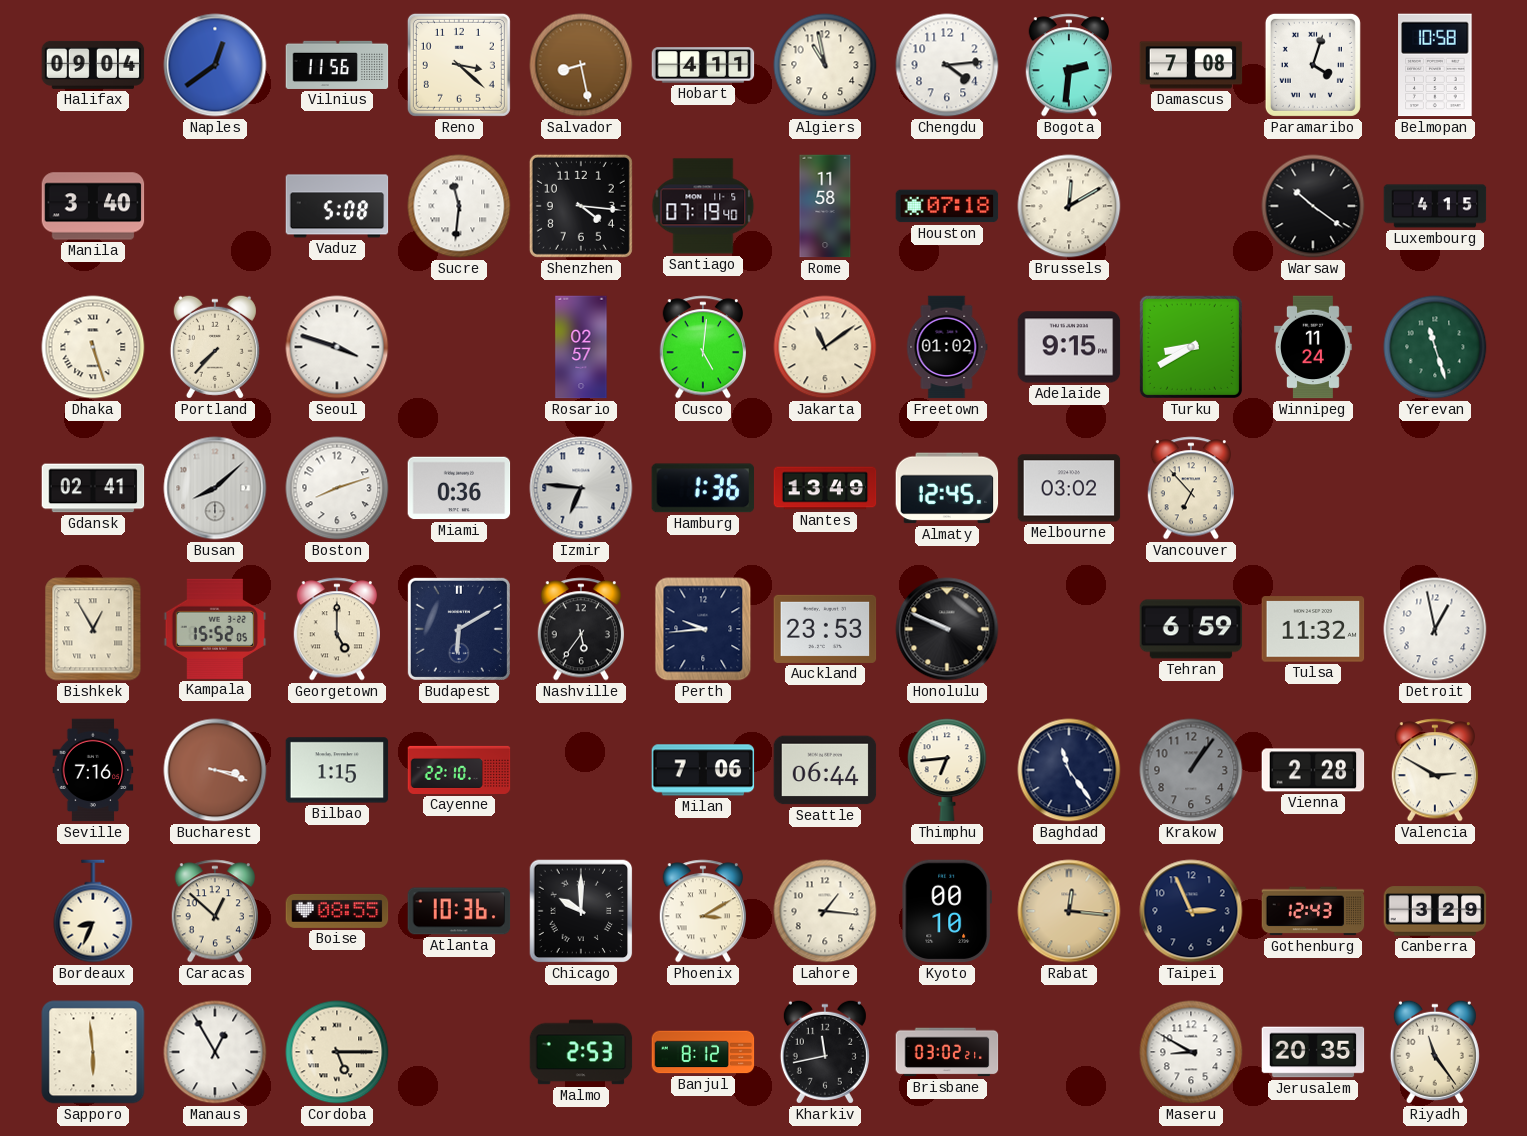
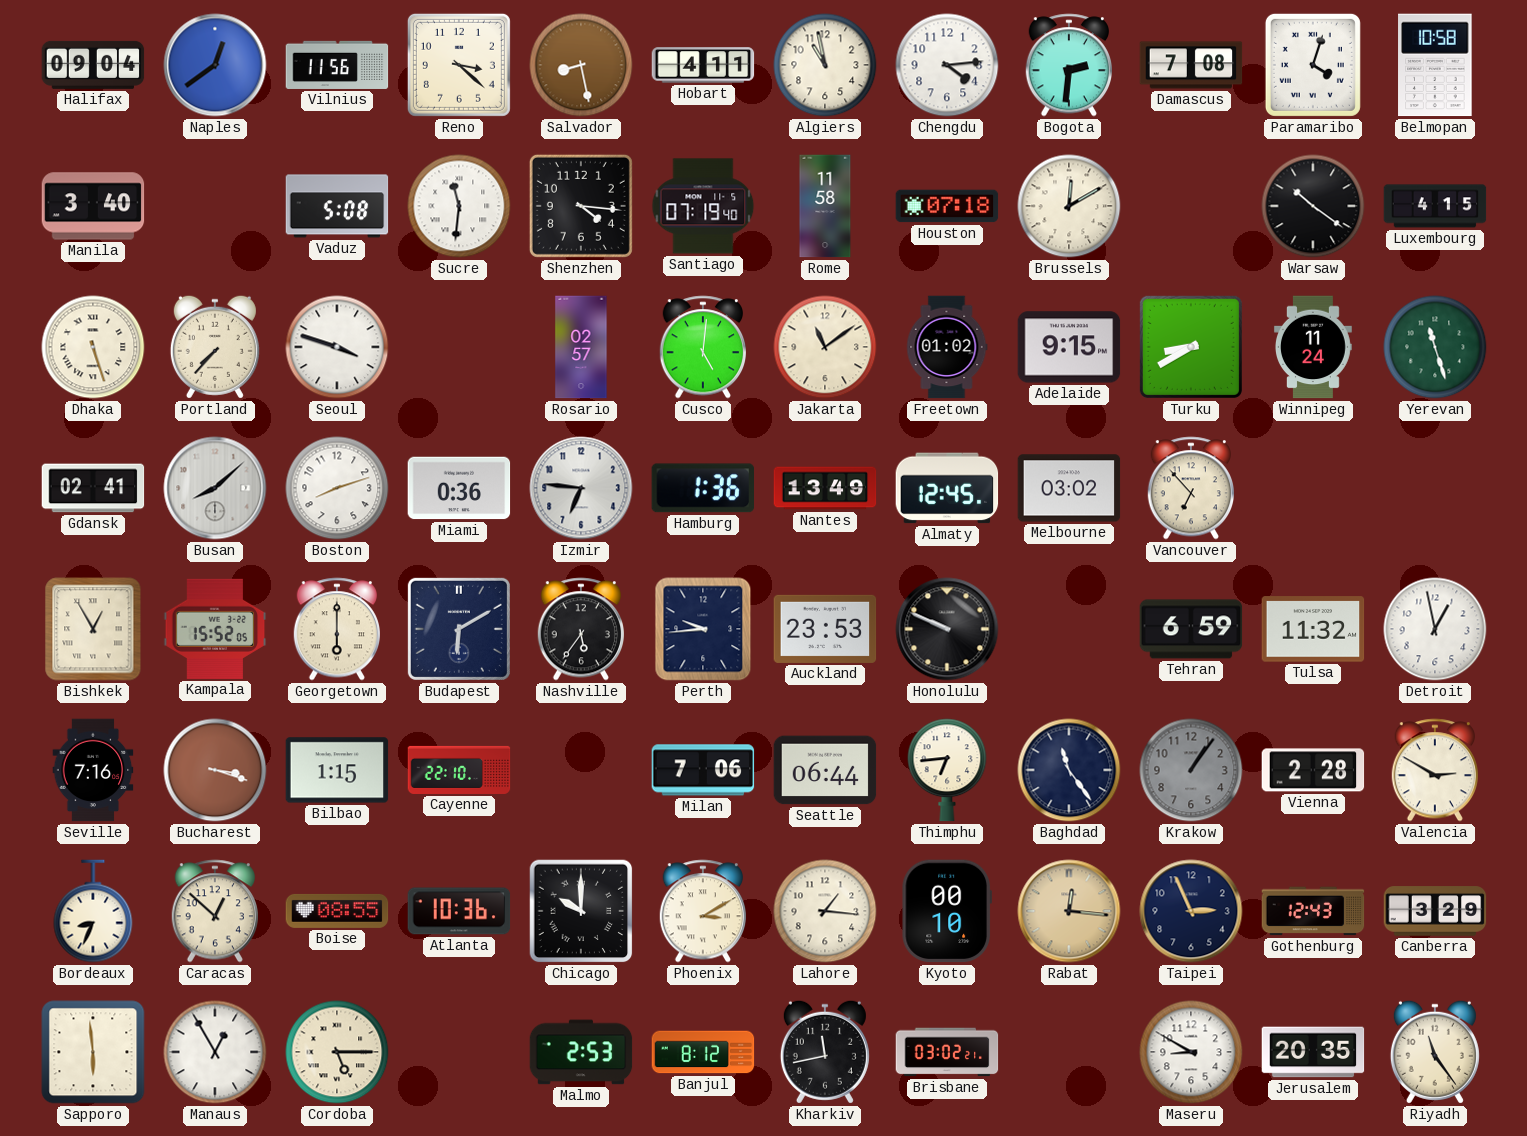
Georgetown: 5:00 -> 6:00
